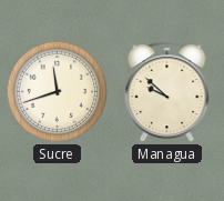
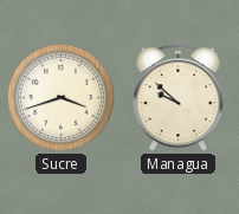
Sucre: 11:42 -> 3:42
